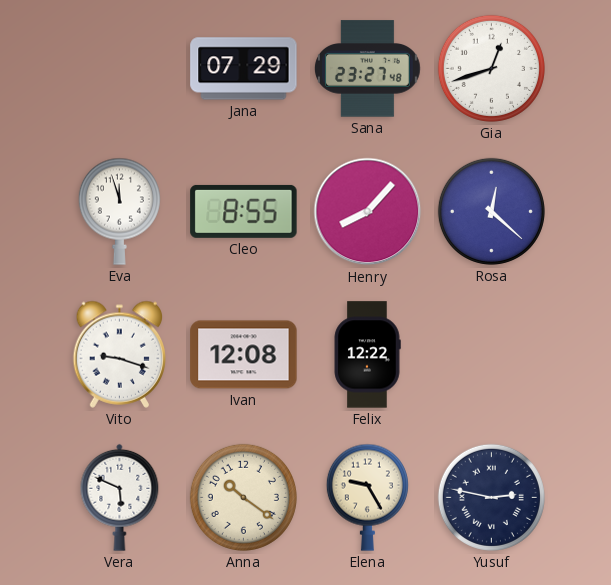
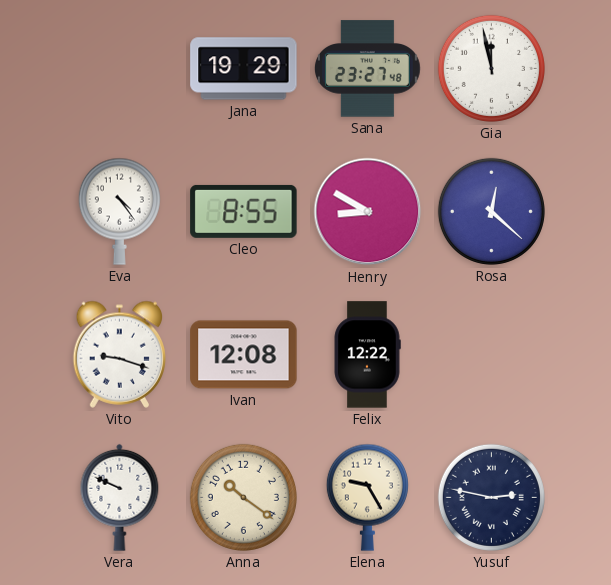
Jana: 07:29 -> 19:29
Gia: 12:42 -> 11:58
Eva: 11:57 -> 4:24
Henry: 8:07 -> 8:50
Vera: 5:49 -> 9:49
